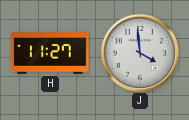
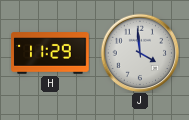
H: 11:27 -> 11:29
